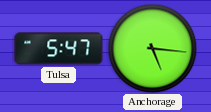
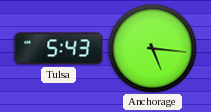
Tulsa: 5:47 -> 5:43
